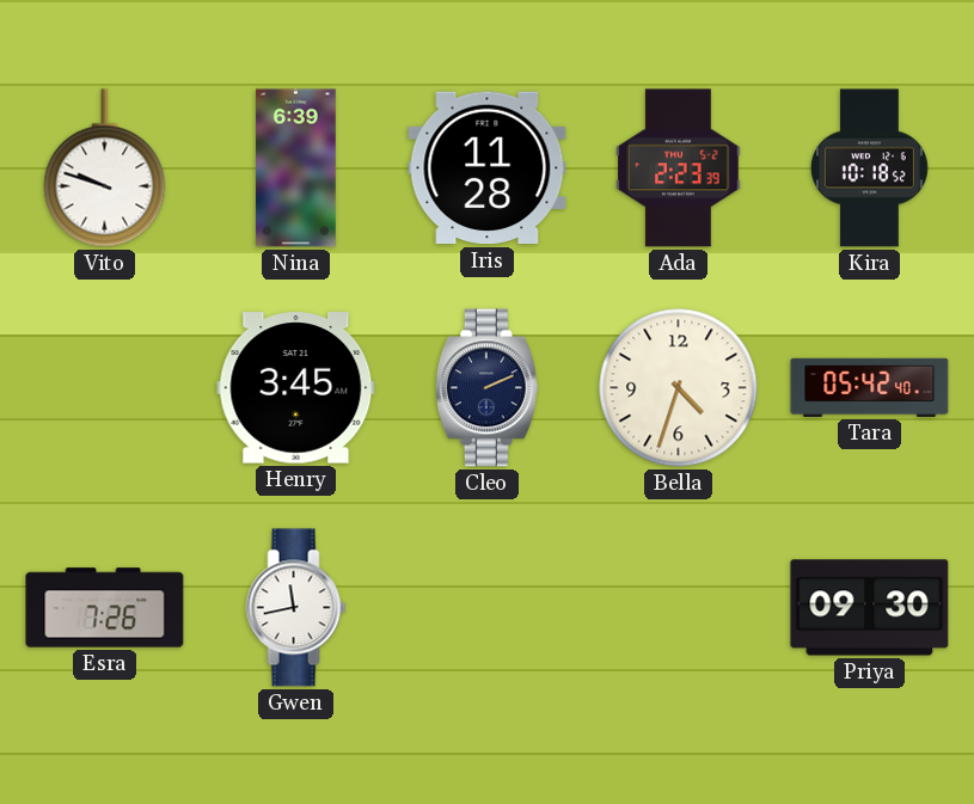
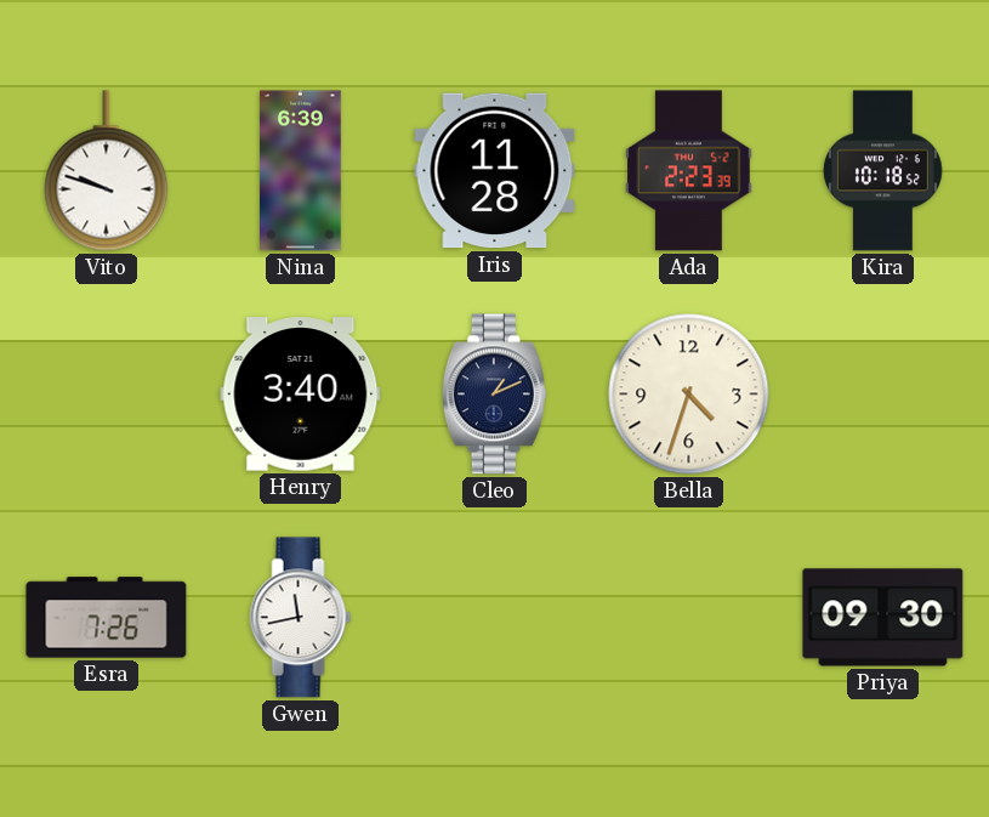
Henry: 3:45 -> 3:40
Cleo: 2:11 -> 1:11
Tara: 05:42 -> none
